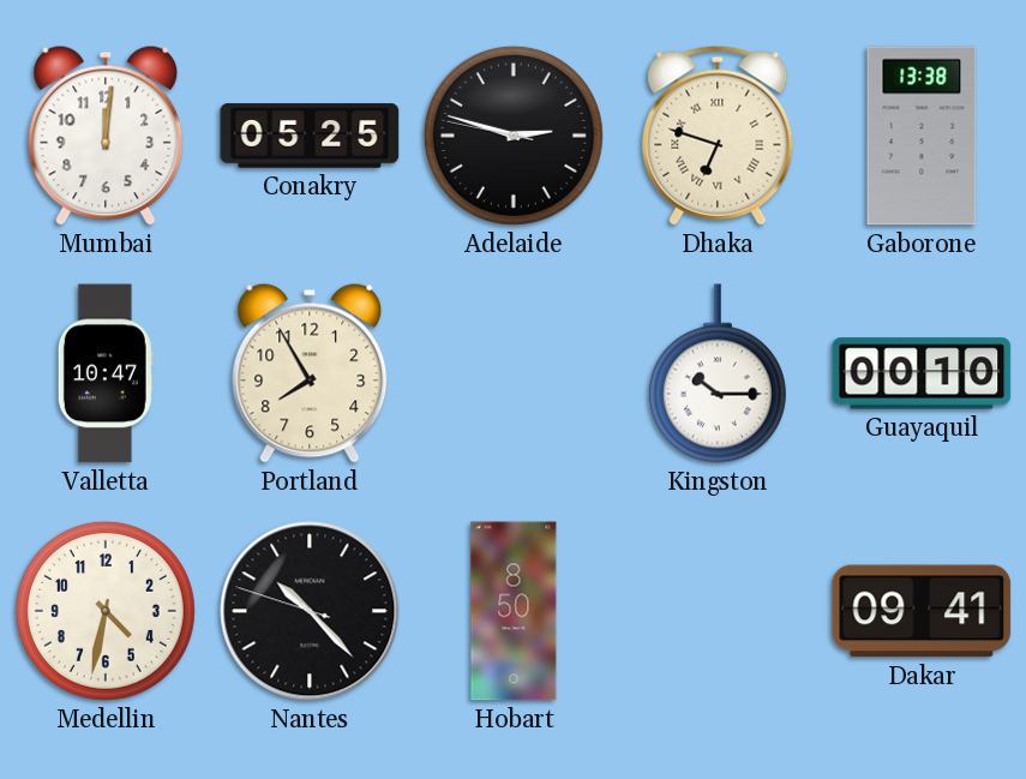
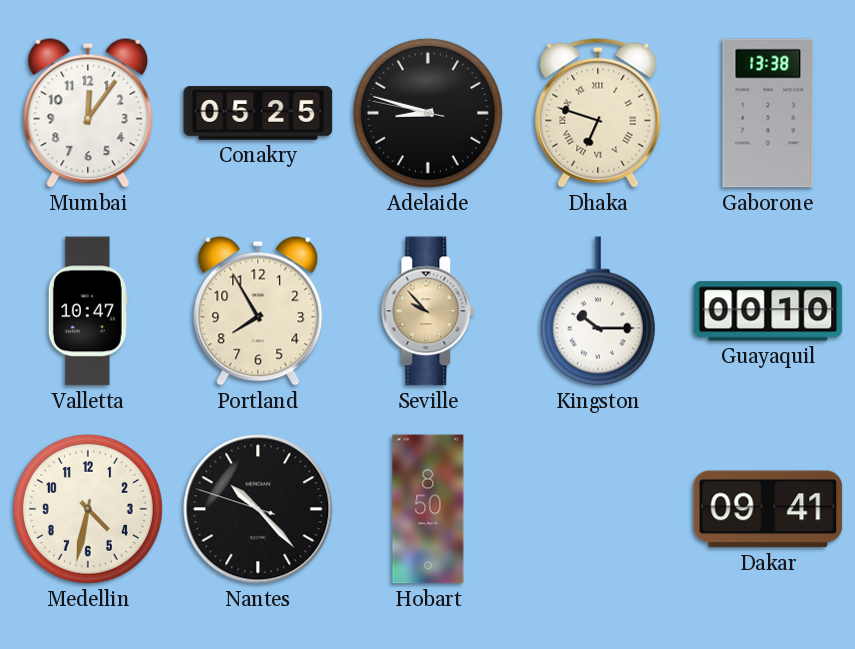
Mumbai: 12:01 -> 12:06
Adelaide: 2:47 -> 8:47
Seville: none -> 9:53
